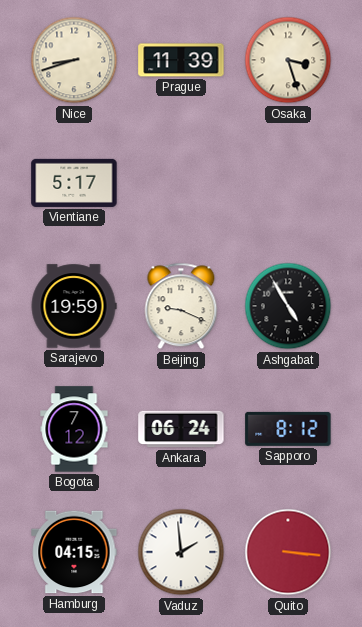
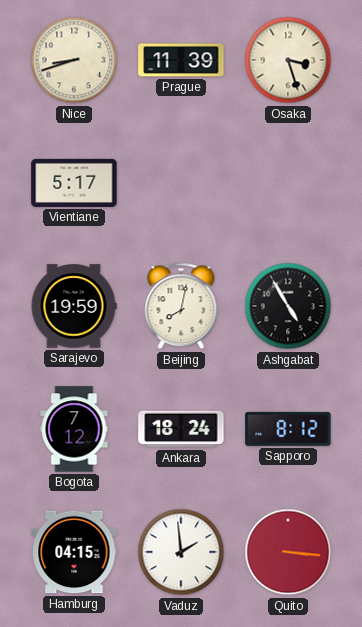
Beijing: 9:19 -> 8:02
Ankara: 06:24 -> 18:24
